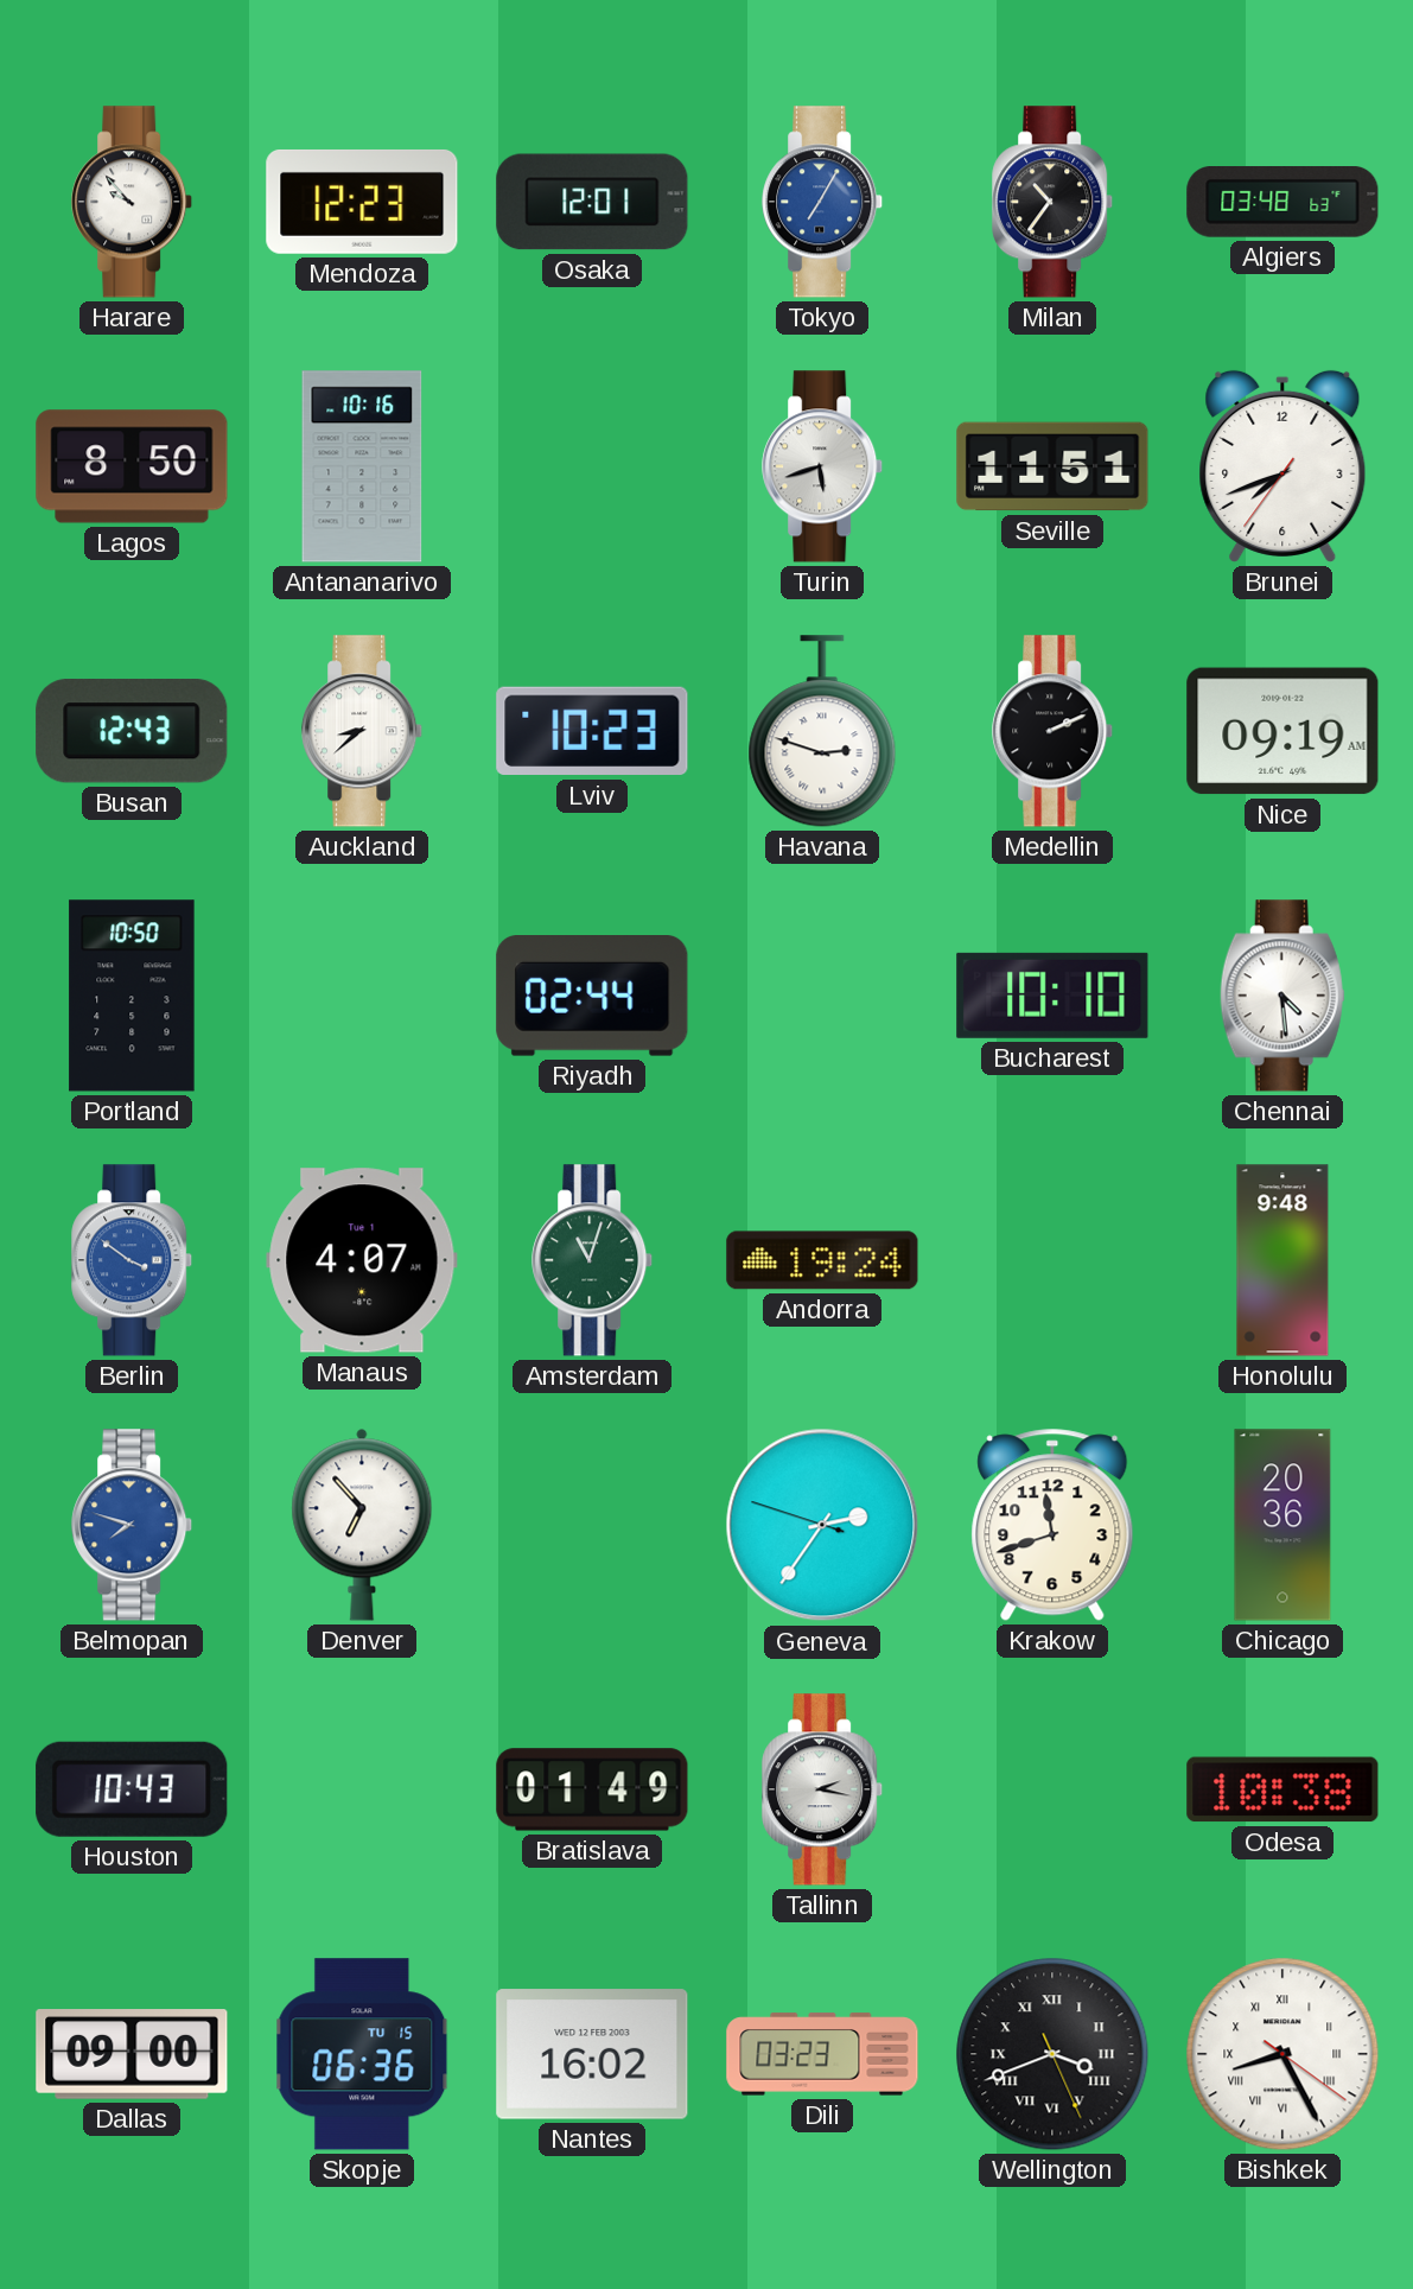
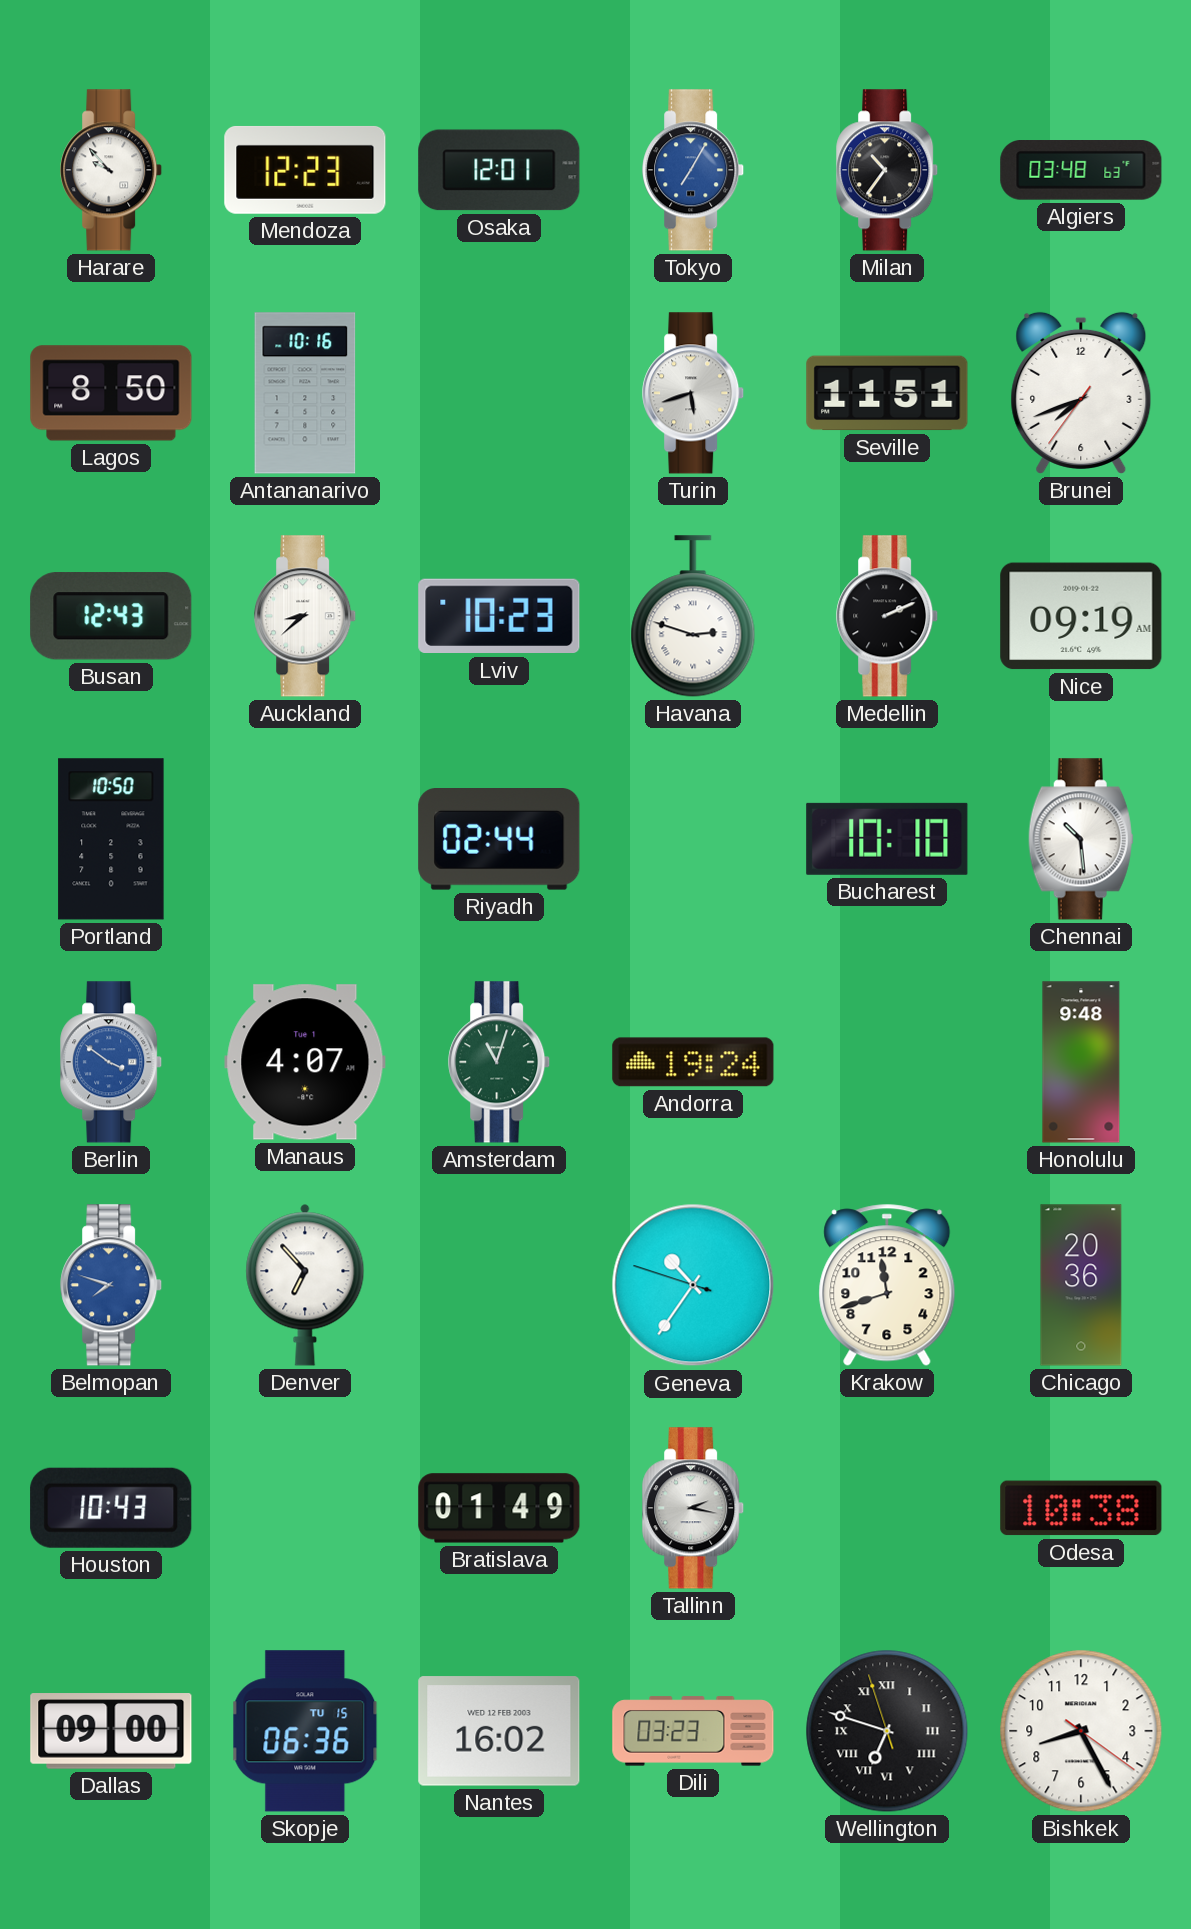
Chennai: 4:29 -> 10:29
Geneva: 2:35 -> 10:35
Wellington: 3:41 -> 6:47
Bishkek numerals: Roman -> Arabic
